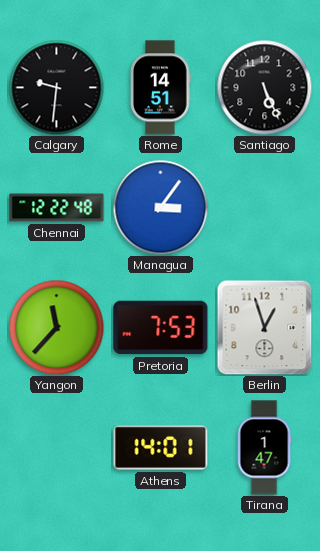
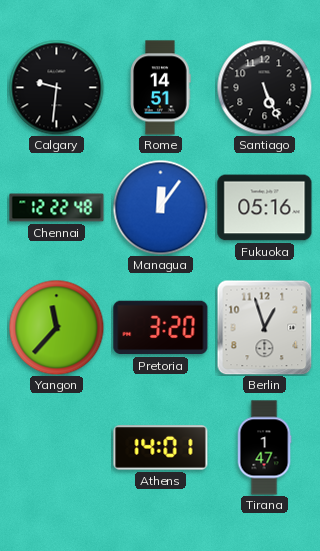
Managua: 3:06 -> 12:06
Fukuoka: none -> 05:16
Pretoria: 7:53 -> 3:20
